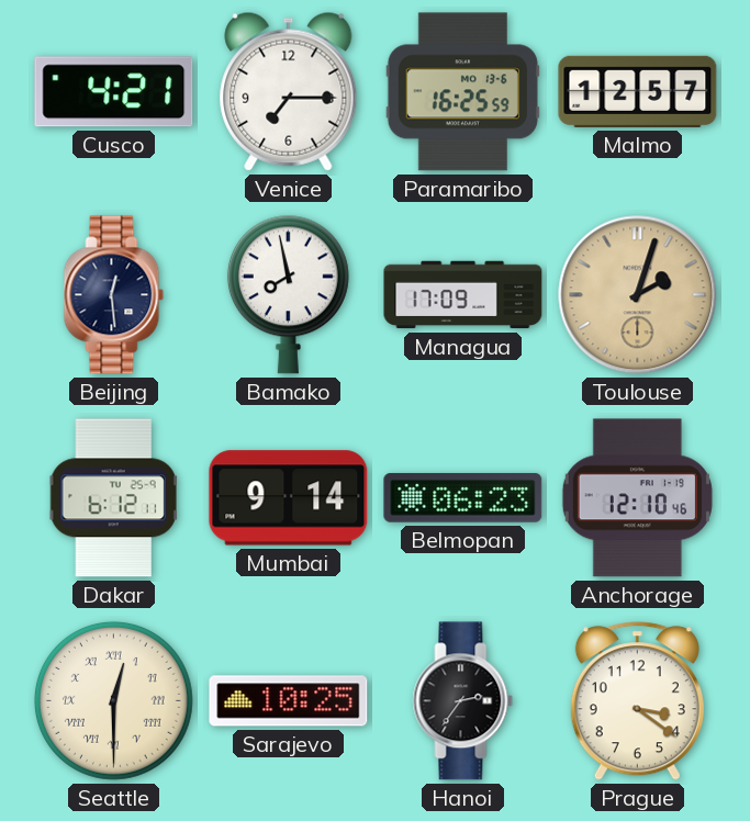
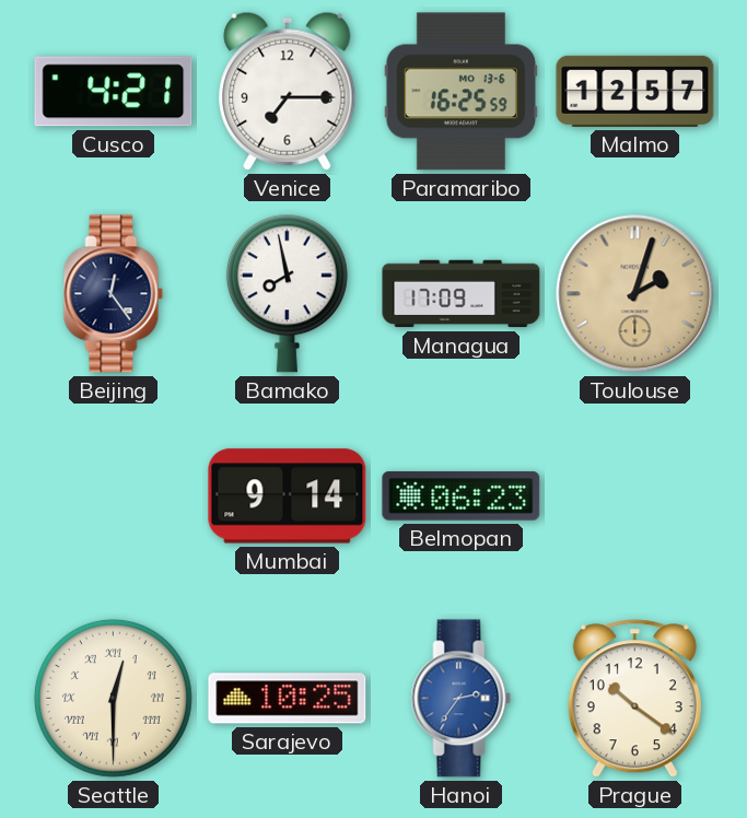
Beijing: 12:29 -> 12:24
Dakar: 6:12 -> none
Anchorage: 12:10 -> none
Hanoi dial: black -> blue
Prague: 3:21 -> 10:21
